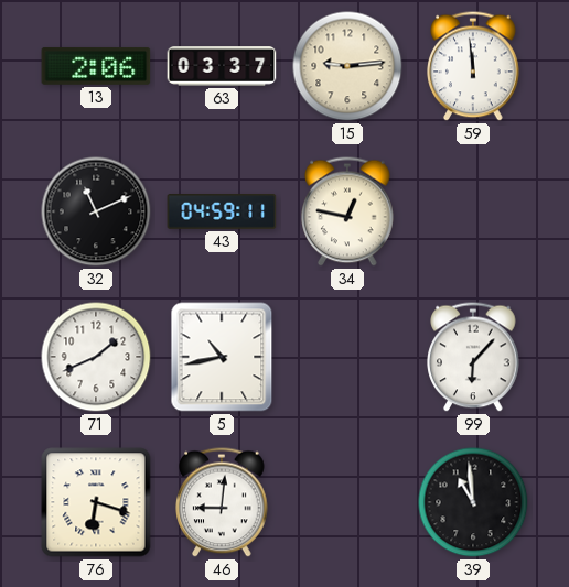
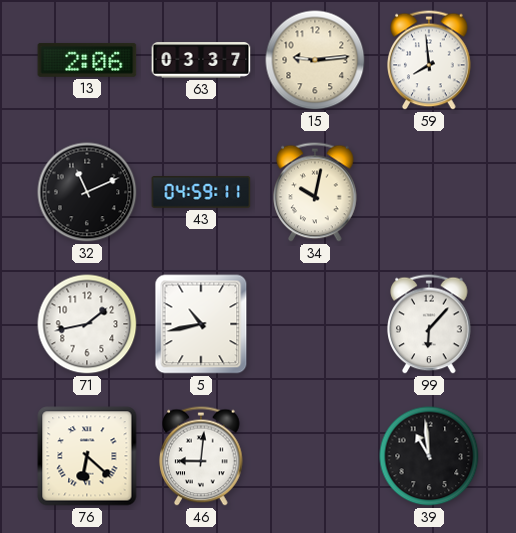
59: 11:59 -> 7:59
34: 12:47 -> 10:02
71: 1:41 -> 1:43
76: 6:18 -> 6:22
